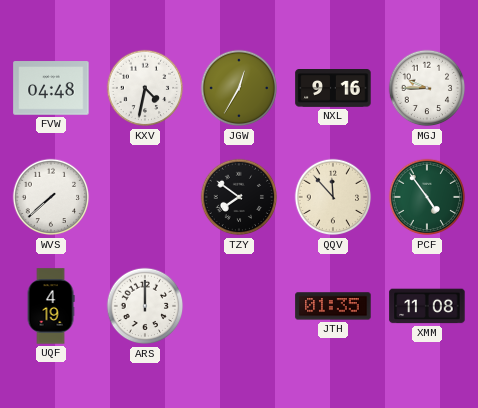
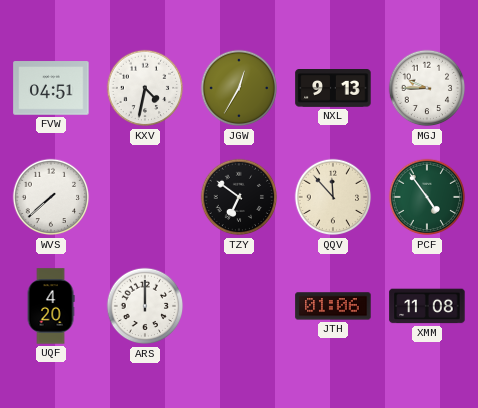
FVW: 04:48 -> 04:51
NXL: 9:16 -> 9:13
TZY: 7:51 -> 6:51
UQF: 4:19 -> 4:20
JTH: 01:35 -> 01:06
